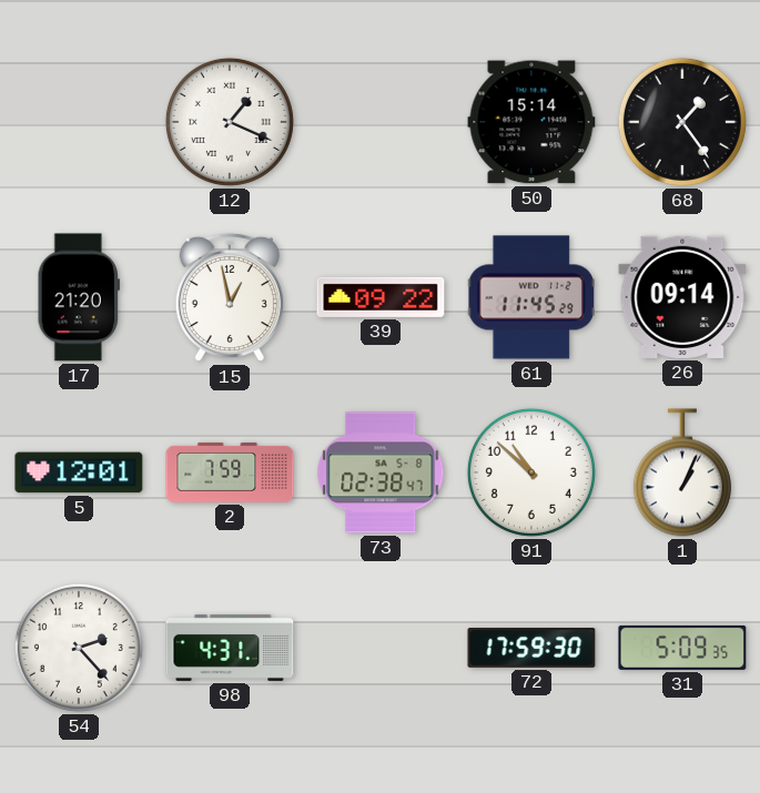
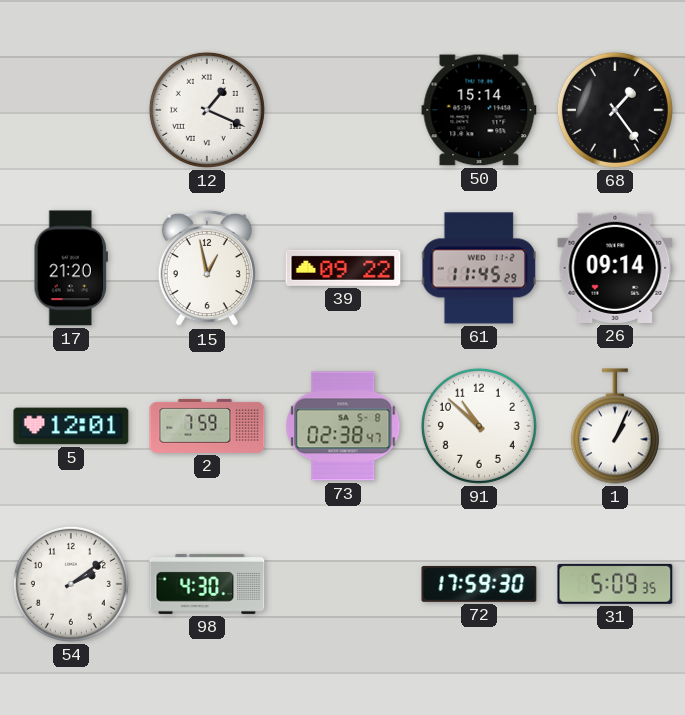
54: 2:23 -> 2:09
98: 4:31 -> 4:30
